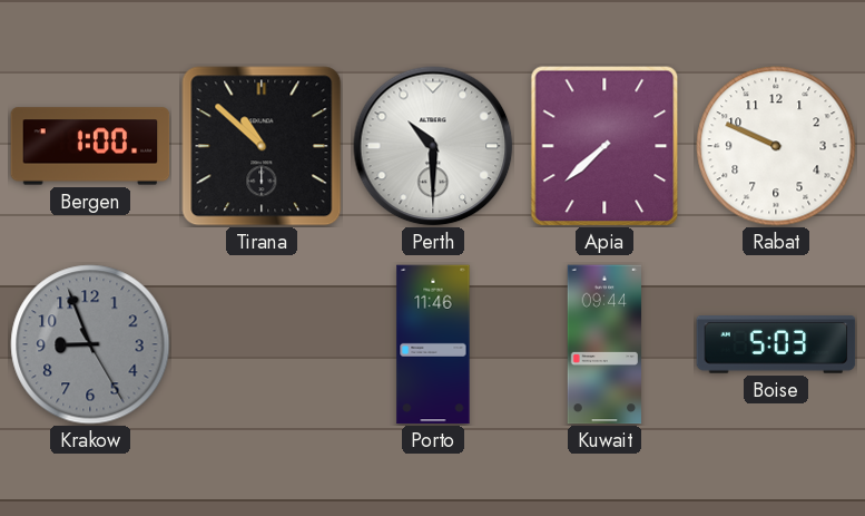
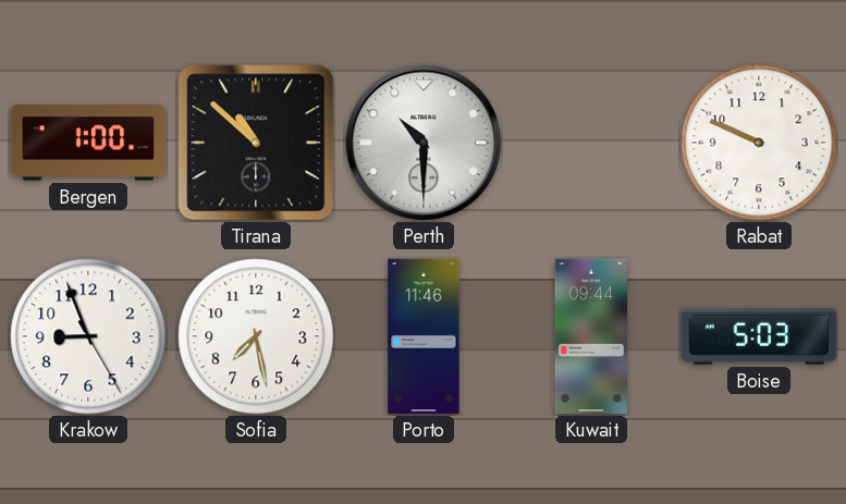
Apia: 7:38 -> none
Krakow dial: grey -> white
Sofia: none -> 7:28
